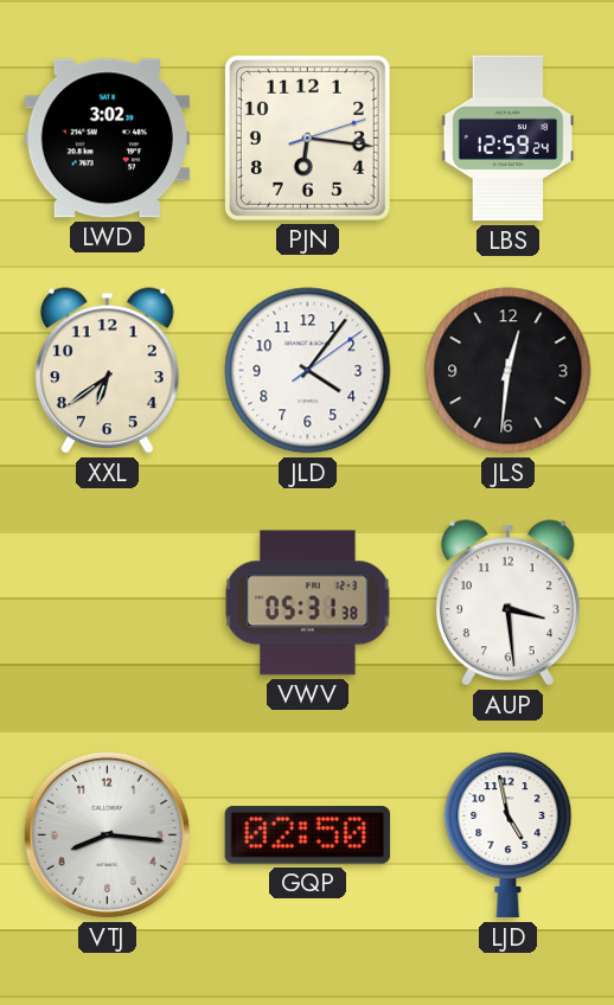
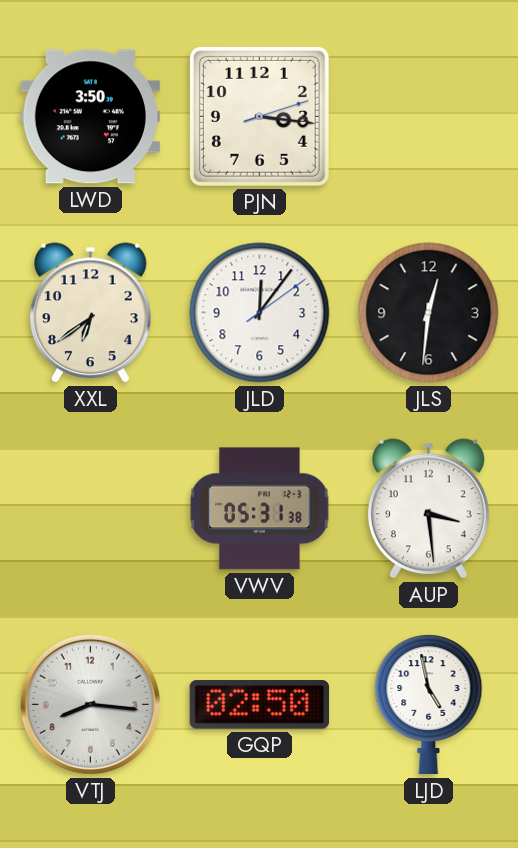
LWD: 3:02 -> 3:50
PJN: 6:16 -> 3:16
LBS: 12:59 -> none
JLD: 4:06 -> 12:06
